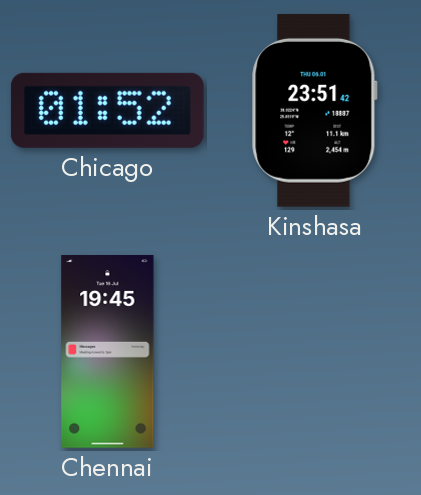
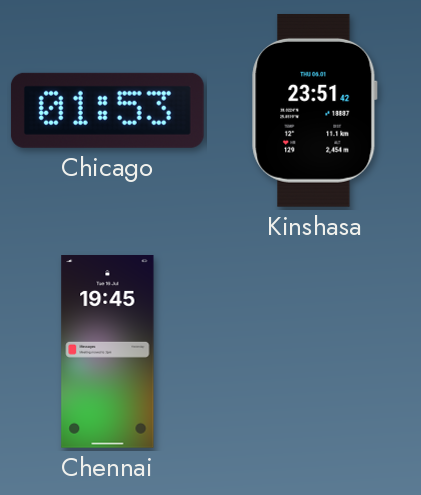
Chicago: 01:52 -> 01:53
